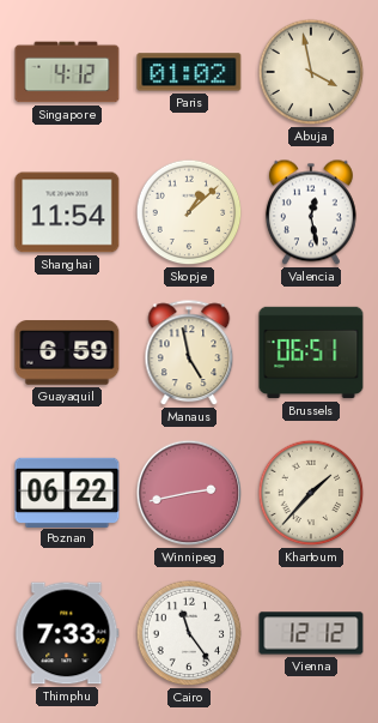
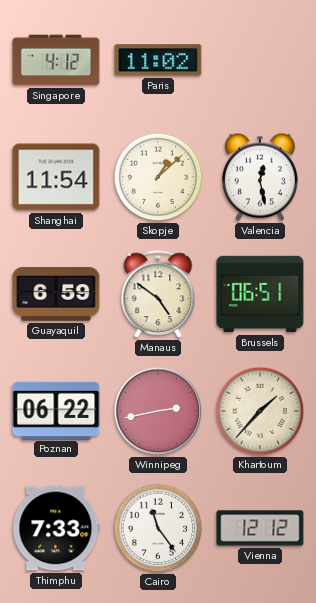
Paris: 01:02 -> 11:02
Abuja: 3:58 -> none
Manaus: 4:58 -> 4:51
